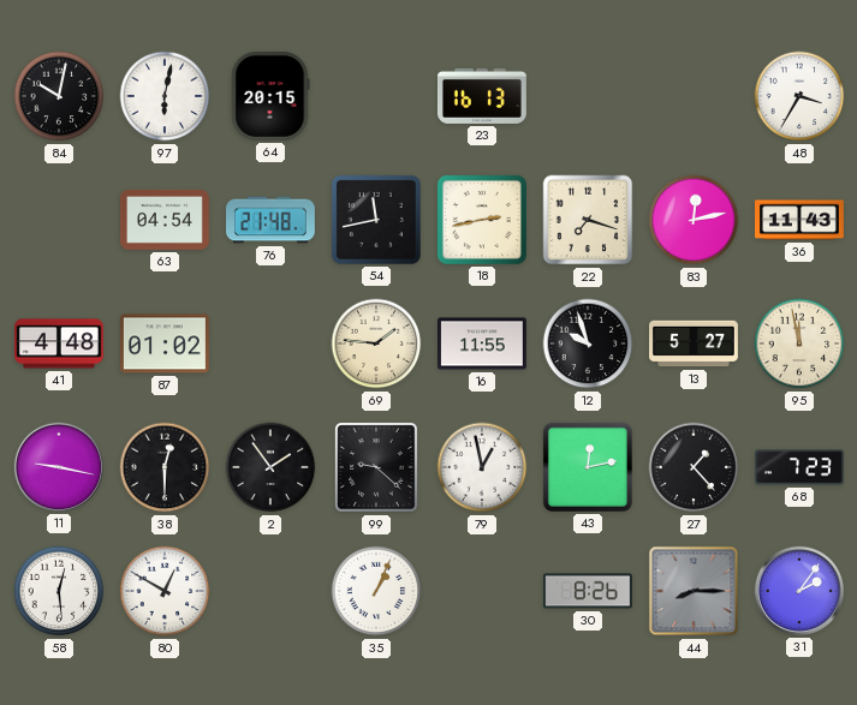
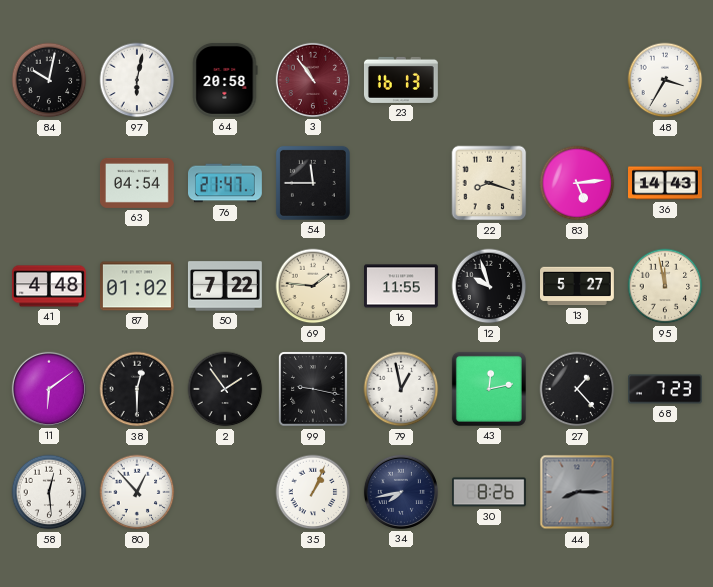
64: 20:15 -> 20:58
3: none -> 10:54
76: 21:48 -> 21:47
54: 11:43 -> 11:45
18: 2:43 -> none
22: 7:18 -> 8:18
83: 12:13 -> 5:14
36: 11:43 -> 14:43
50: none -> 7:22
11: 9:17 -> 6:09
99: 9:22 -> 9:17
80: 12:50 -> 12:53
34: none -> 7:43
31: 2:06 -> none
